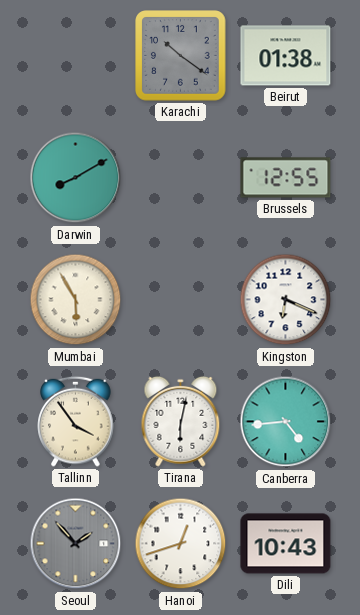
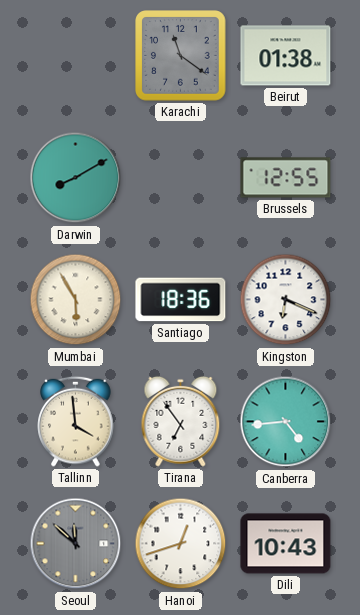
Karachi: 10:21 -> 11:21
Santiago: none -> 18:36
Tallinn: 3:54 -> 3:59
Tirana: 6:02 -> 6:54
Seoul: 1:53 -> 11:52
